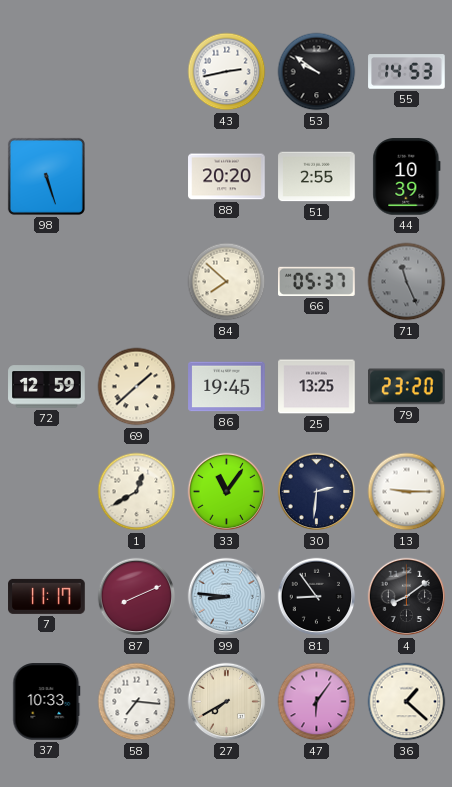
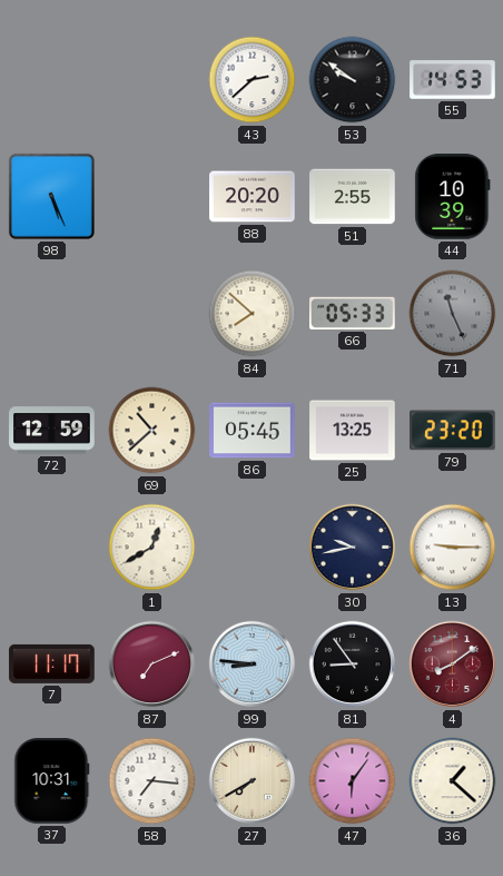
43: 2:43 -> 2:38
98: 5:27 -> 5:26
66: 05:37 -> 05:33
69: 1:38 -> 10:38
86: 19:45 -> 05:45
33: 11:06 -> none
30: 2:31 -> 9:43
87: 8:11 -> 7:11
4 dial: black -> burgundy
37: 10:33 -> 10:31
